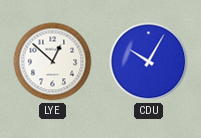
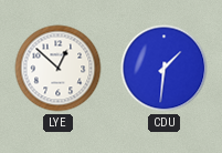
CDU: 10:05 -> 1:31
